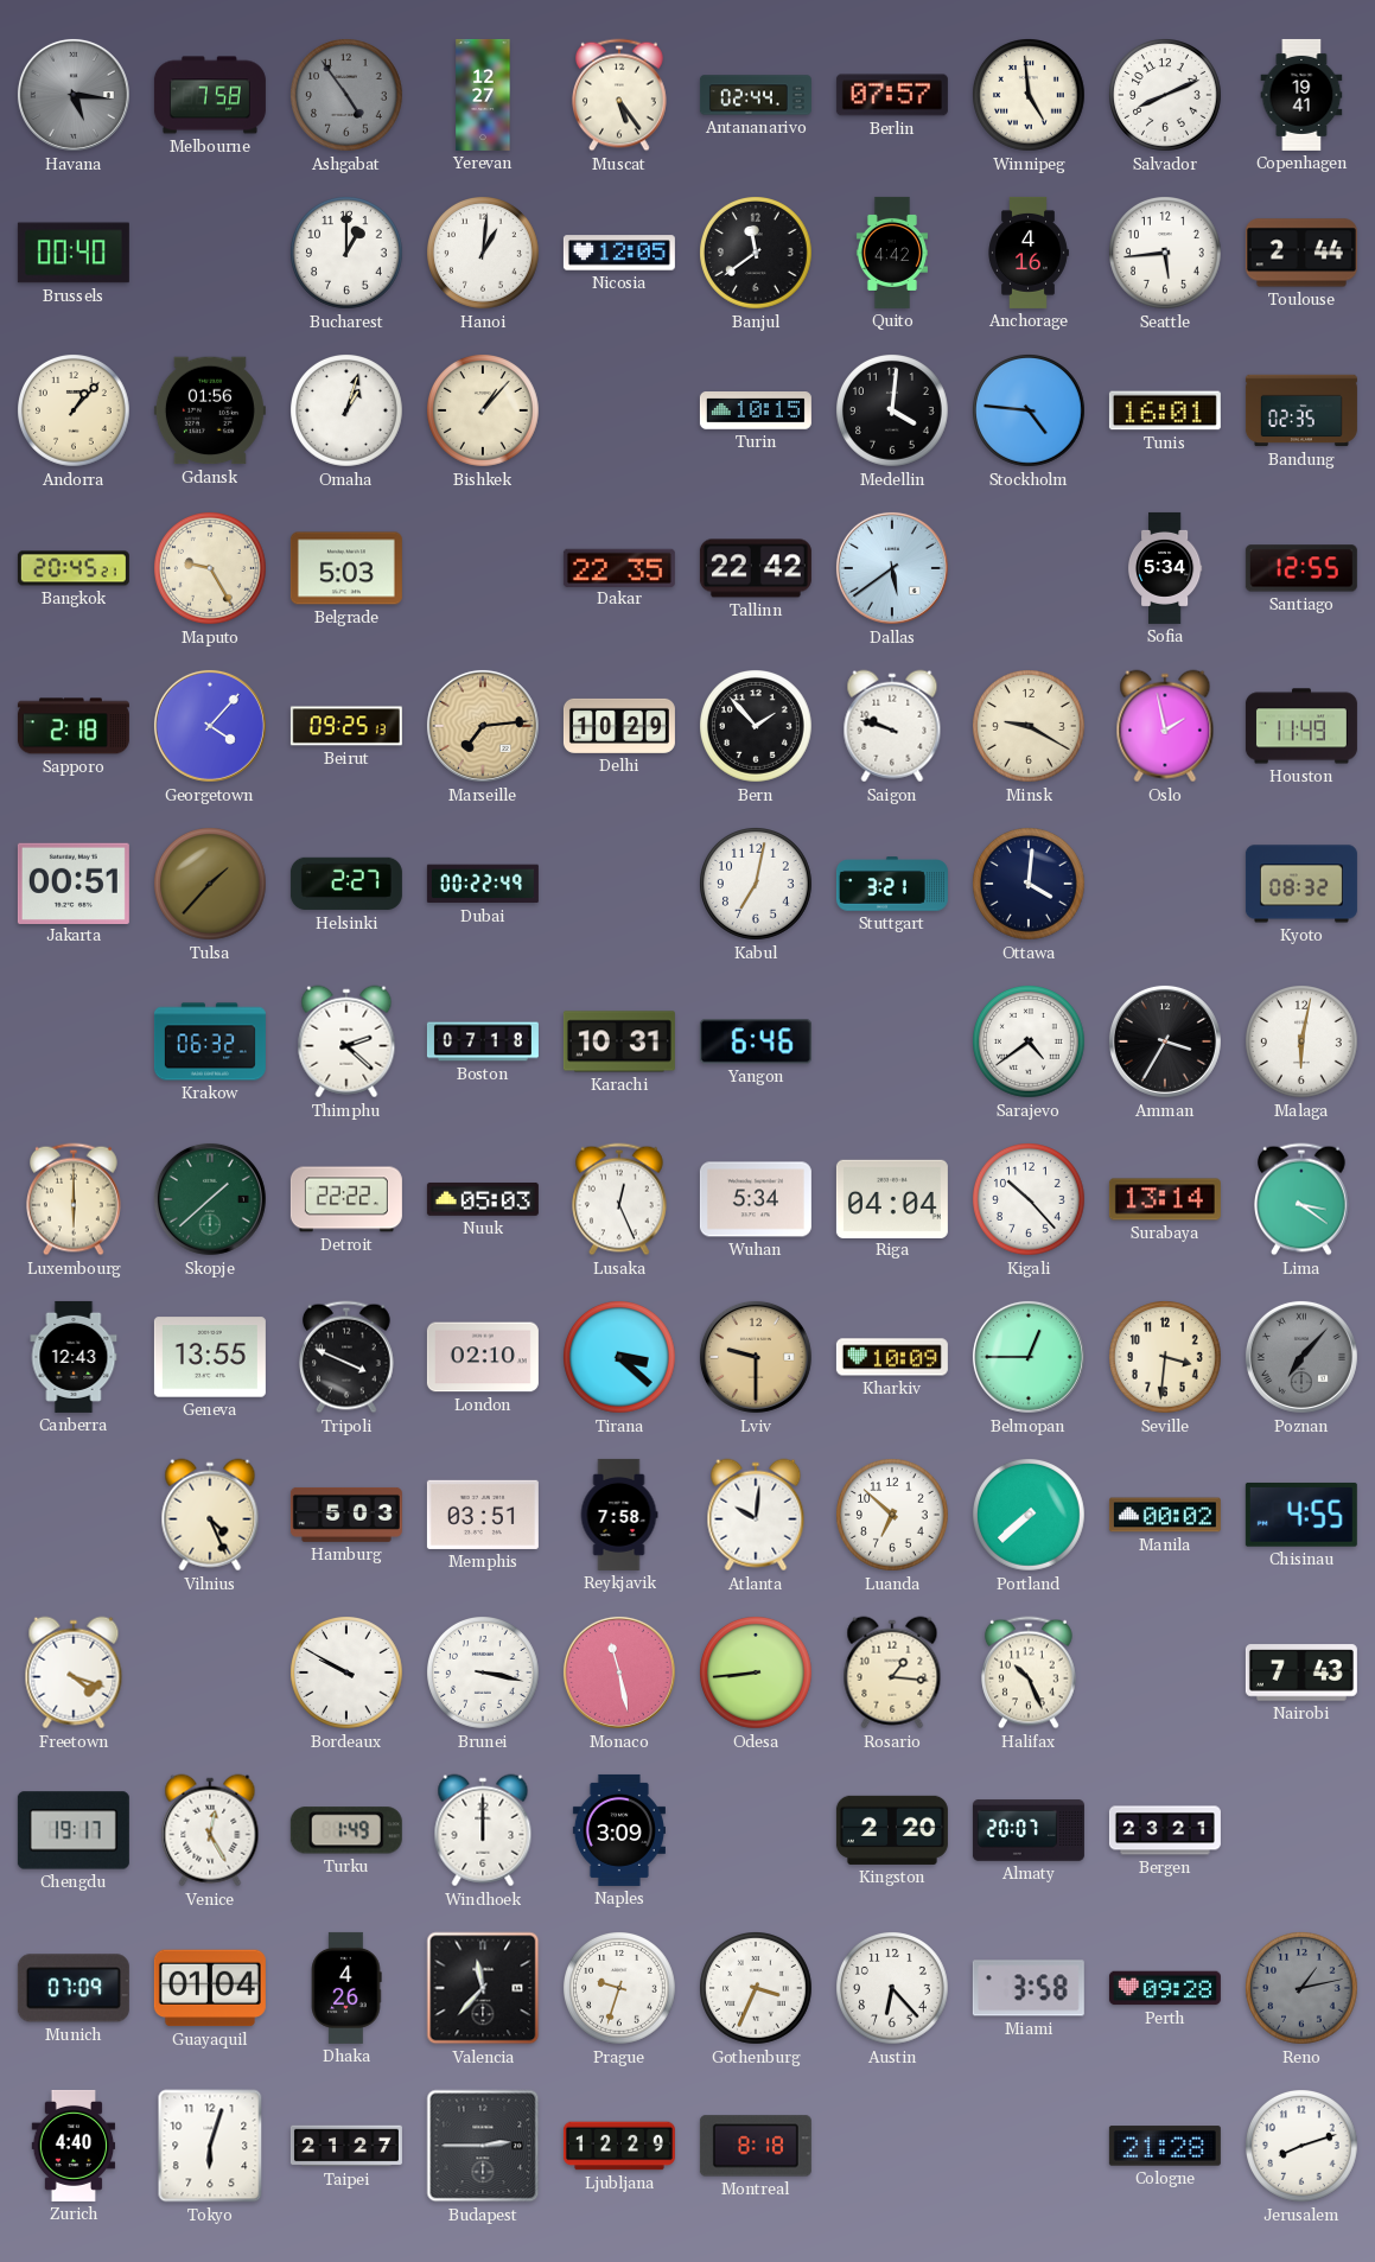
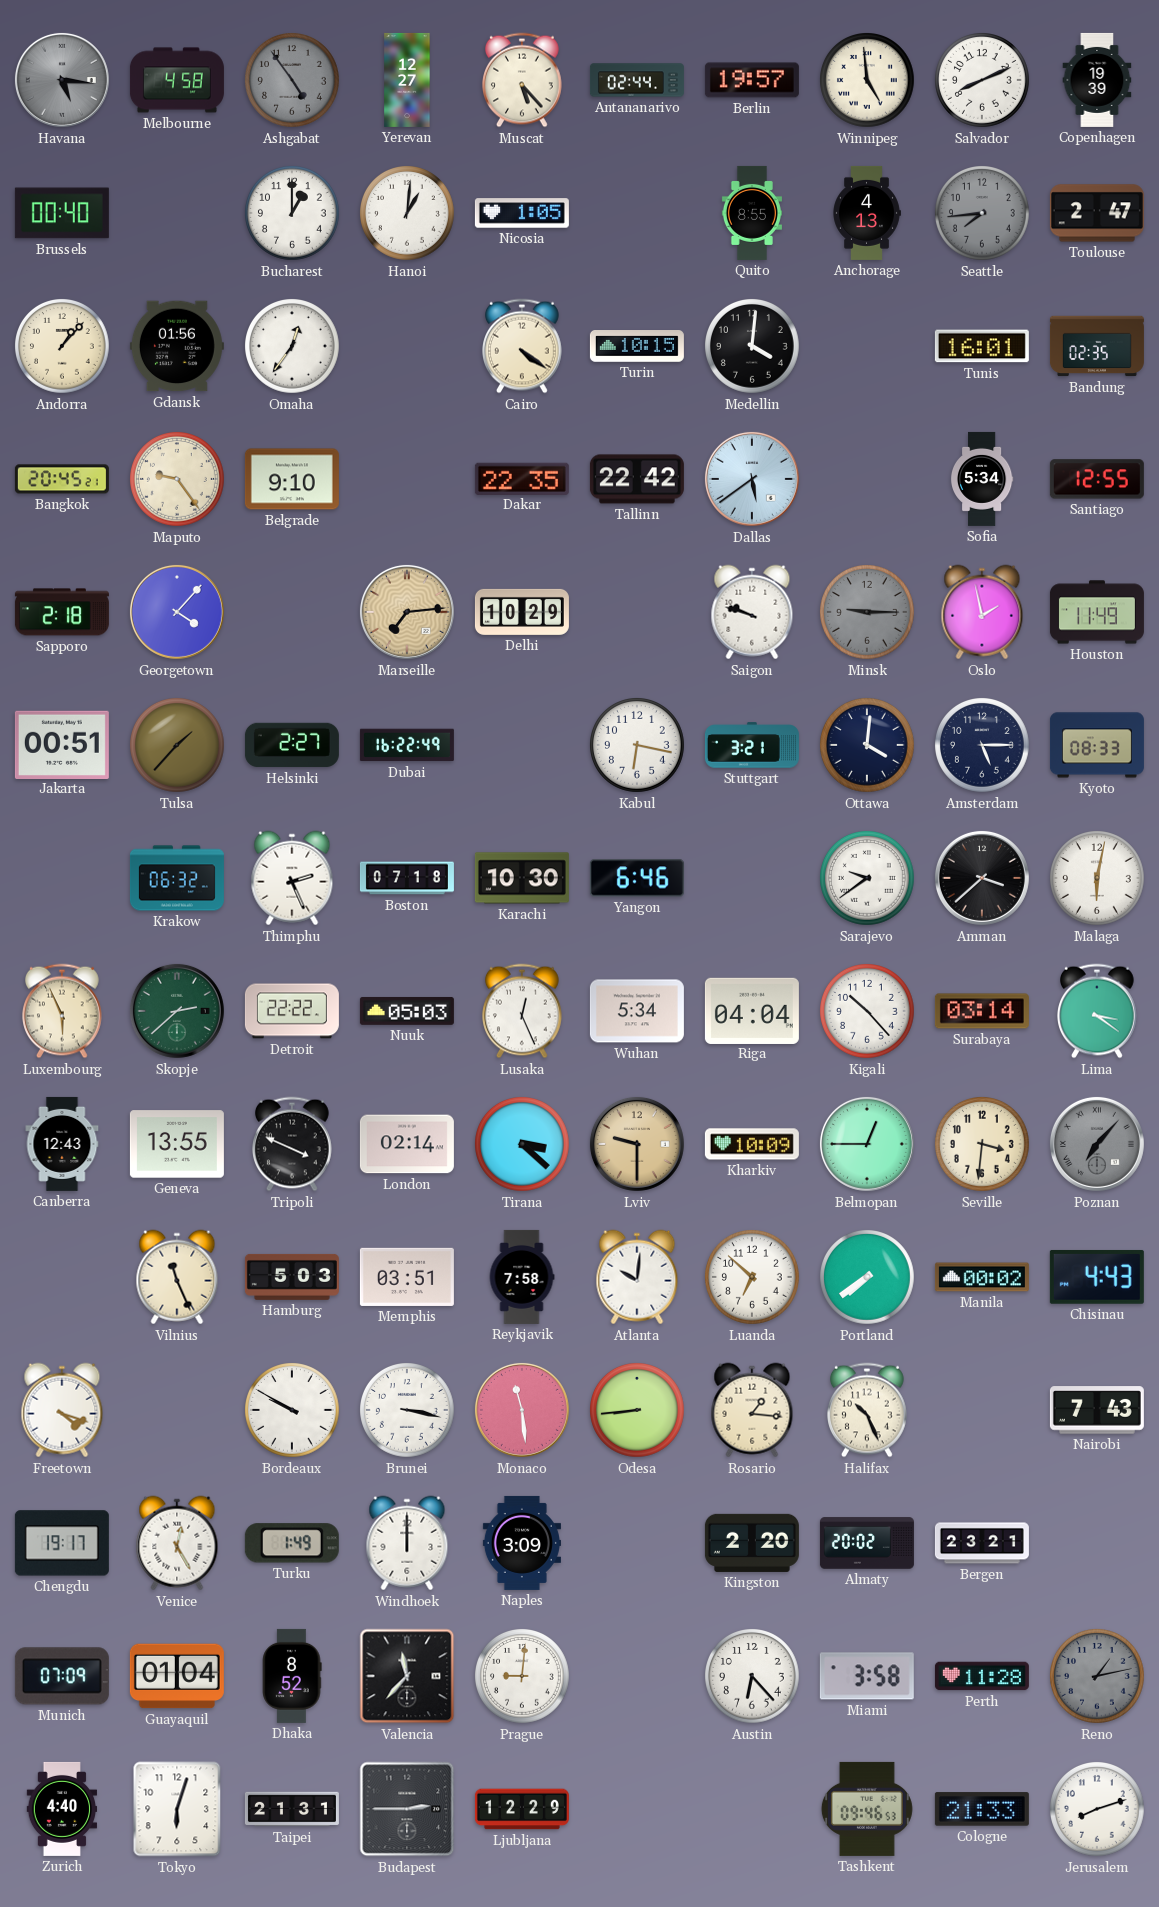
Melbourne: 7:58 -> 4:58
Muscat: 5:24 -> 5:23
Berlin: 07:57 -> 19:57
Copenhagen: 19:41 -> 19:39
Nicosia: 12:05 -> 1:05
Banjul: 11:39 -> none
Quito: 4:42 -> 8:55
Anchorage: 4:16 -> 4:13
Seattle: 5:44 -> 7:44
Seattle dial: white -> grey
Toulouse: 2:44 -> 2:47
Omaha: 1:03 -> 12:36
Bishkek: 1:07 -> none
Cairo: none -> 4:21
Stockholm: 4:46 -> none
Maputo: 9:25 -> 9:24
Belgrade: 5:03 -> 9:10
Beirut: 09:25 -> none
Bern: 1:53 -> none
Minsk: 9:20 -> 9:15
Minsk dial: cream -> grey
Dubai: 00:22 -> 16:22
Kabul: 7:02 -> 6:17
Amsterdam: none -> 5:15
Kyoto: 08:32 -> 08:33
Thimphu: 2:22 -> 2:26
Karachi: 10:31 -> 10:30
Sarajevo: 4:39 -> 9:39
Amman: 3:35 -> 3:38
Luxembourg: 6:00 -> 5:56
Skopje: 1:38 -> 2:38
Surabaya: 13:14 -> 03:14
London: 02:10 -> 02:14
Vilnius: 4:26 -> 11:26
Portland: 7:38 -> 7:39
Chisinau: 4:55 -> 4:43
Monaco: 11:28 -> 11:29
Almaty: 20:07 -> 20:02
Dhaka: 4:26 -> 8:52
Prague: 9:33 -> 9:01
Gothenburg: 3:34 -> none
Perth: 09:28 -> 11:28
Taipei: 21:27 -> 21:31
Montreal: 8:18 -> none
Tashkent: none -> 09:46
Cologne: 21:28 -> 21:33
